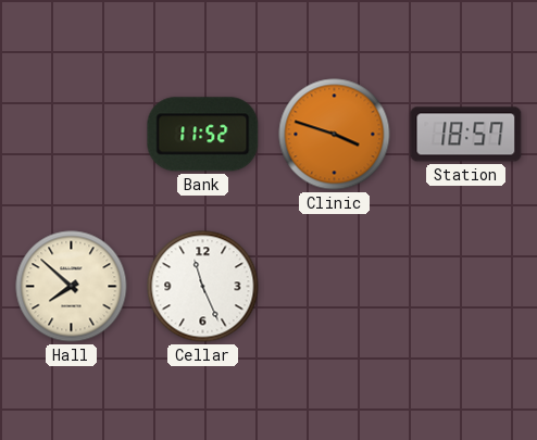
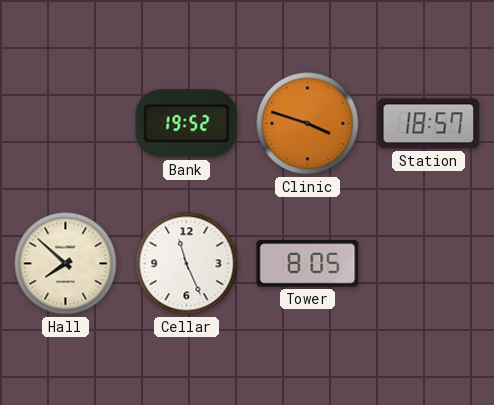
Bank: 11:52 -> 19:52
Tower: none -> 8:05
